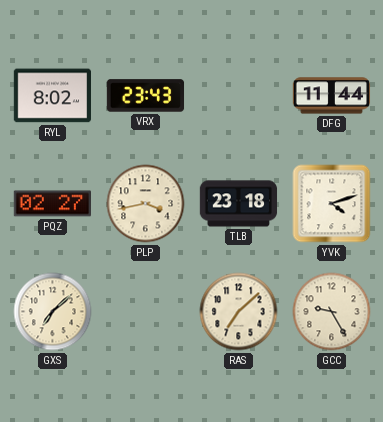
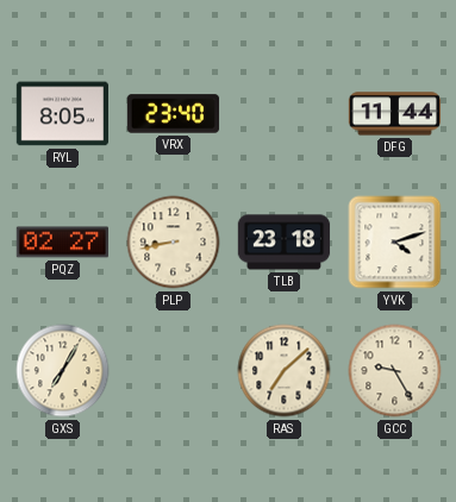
RYL: 8:02 -> 8:05
VRX: 23:43 -> 23:40
PLP: 3:43 -> 8:43
GXS: 7:08 -> 7:05
